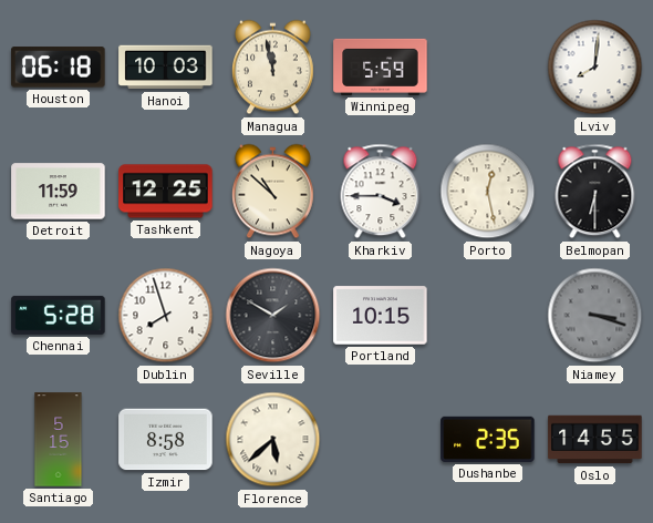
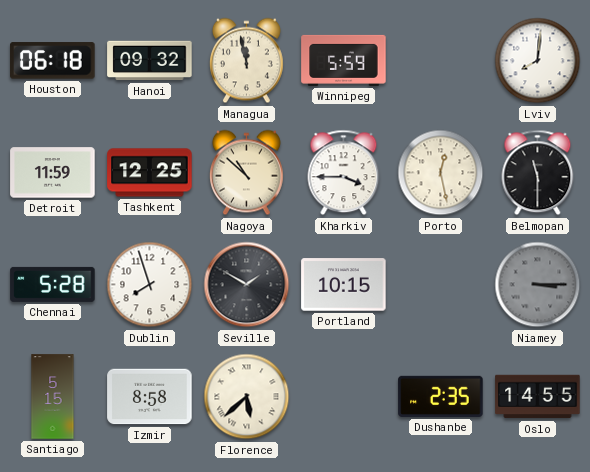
Hanoi: 10:03 -> 09:32
Belmopan: 6:30 -> 11:30
Niamey: 3:18 -> 3:15
